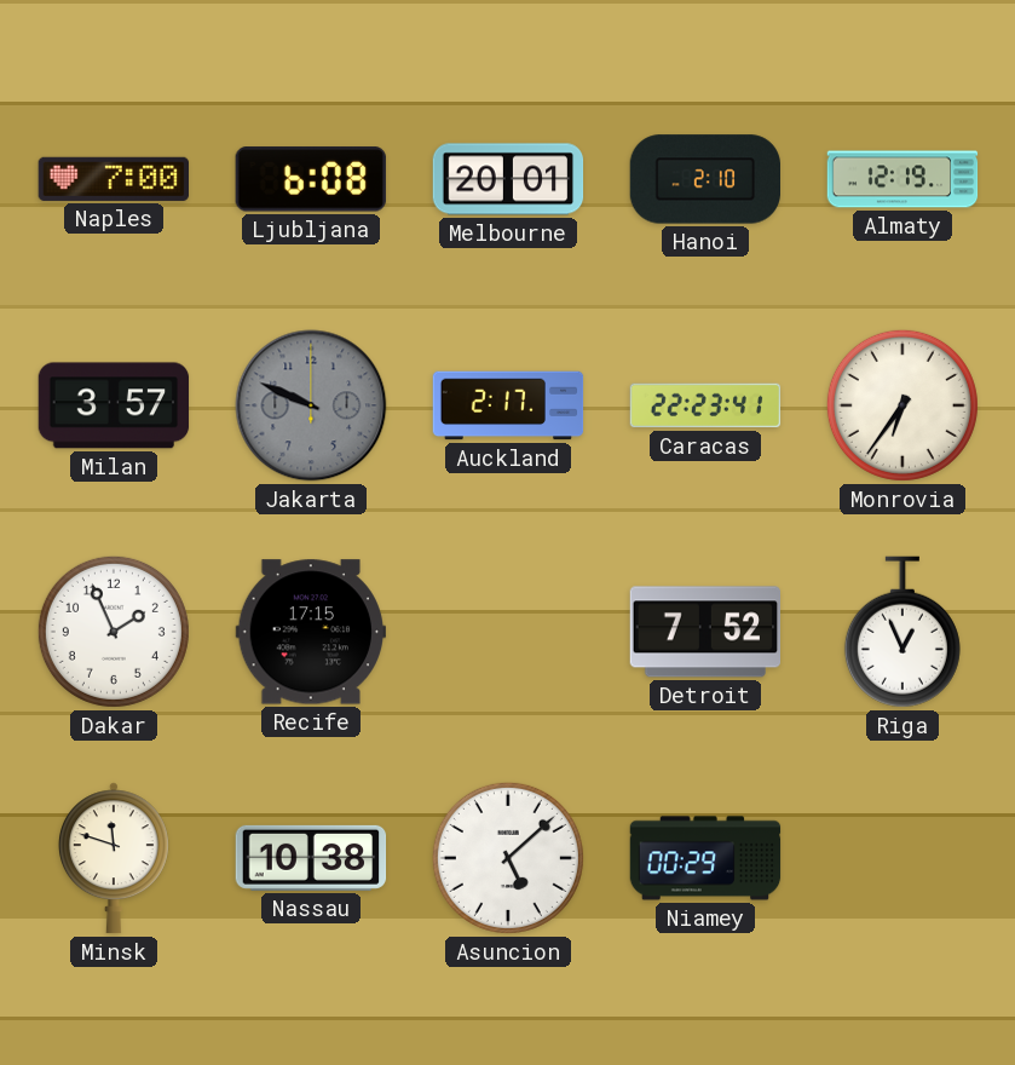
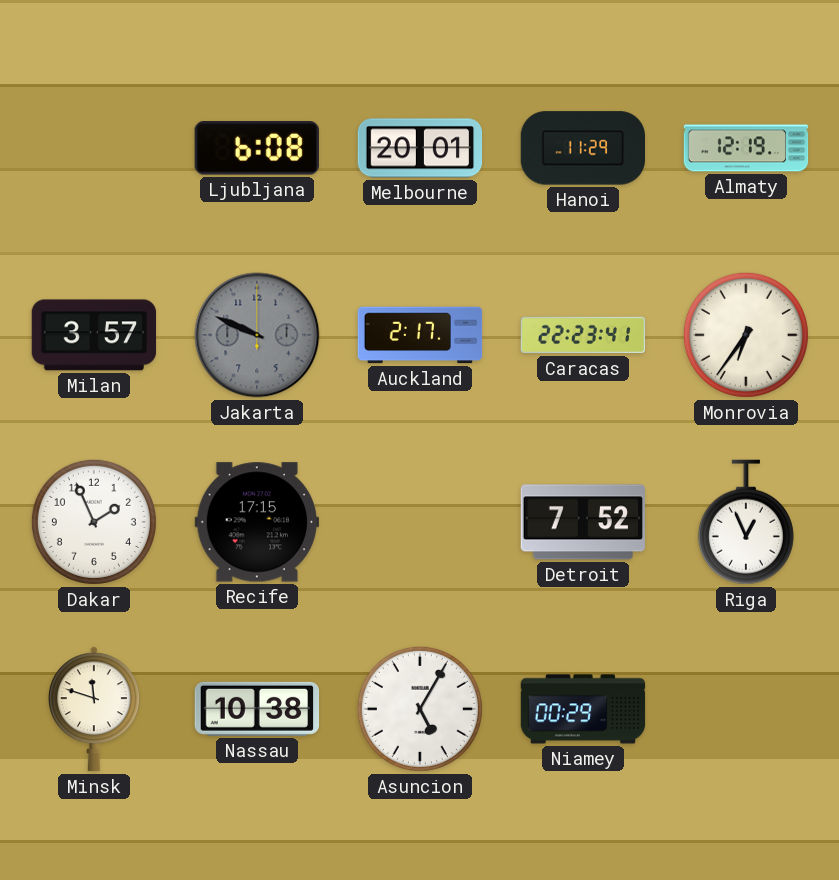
Naples: 7:00 -> none
Hanoi: 2:10 -> 11:29
Asuncion: 5:08 -> 5:05
